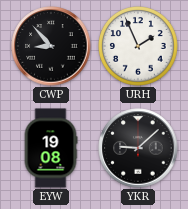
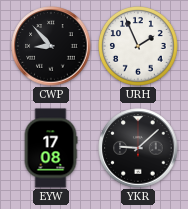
EYW: 19:08 -> 17:08
